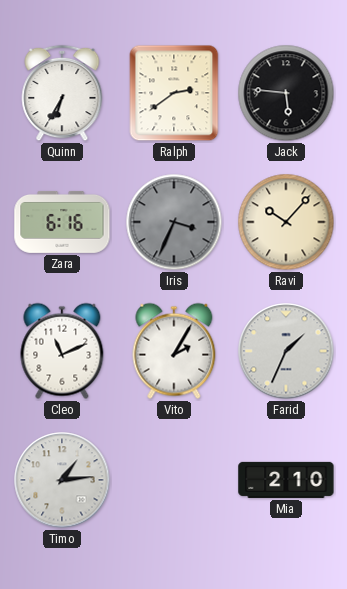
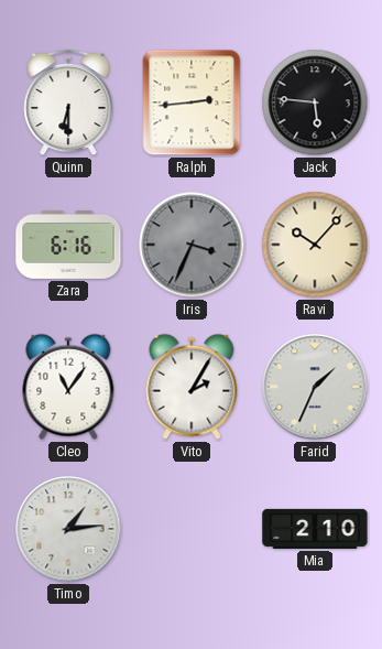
Quinn: 6:35 -> 6:30
Ralph: 2:39 -> 2:44
Cleo: 11:11 -> 11:06
